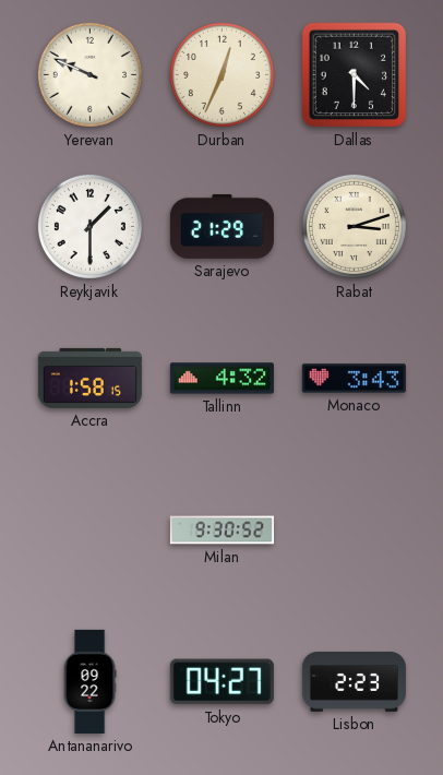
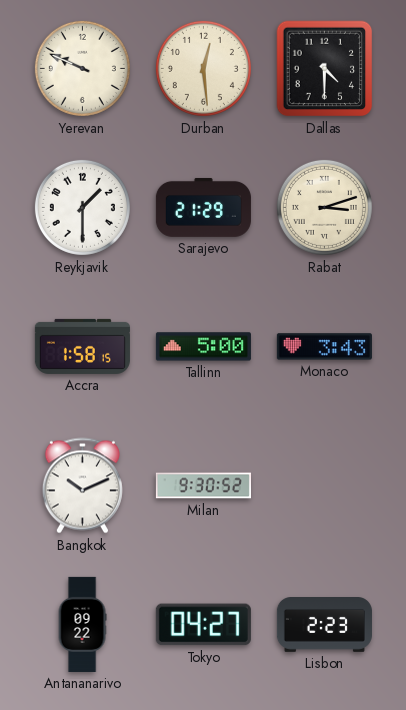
Durban: 12:34 -> 12:29
Tallinn: 4:32 -> 5:00
Bangkok: none -> 10:11
